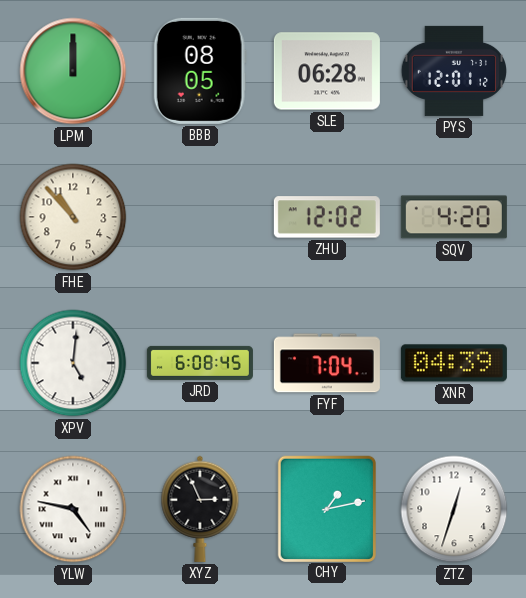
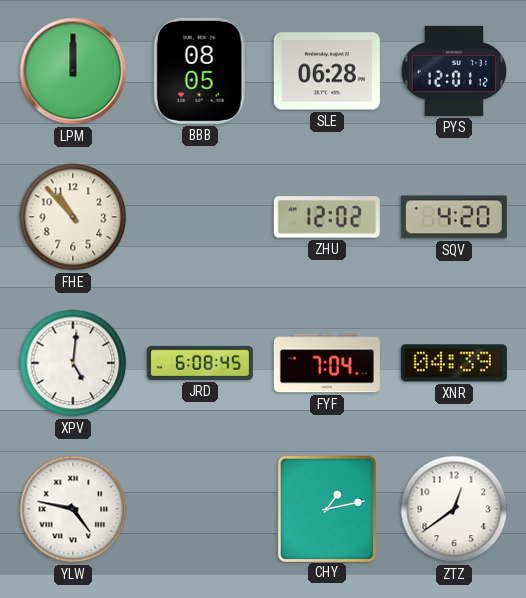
XYZ: 2:56 -> none
ZTZ: 12:33 -> 12:39
